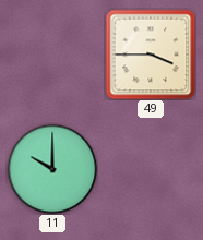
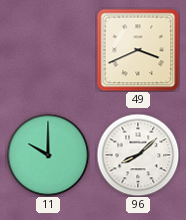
49: 3:45 -> 3:41
96: none -> 8:08
